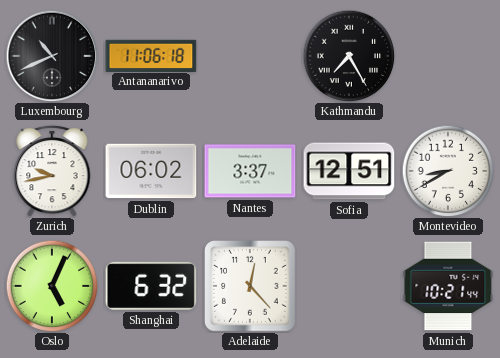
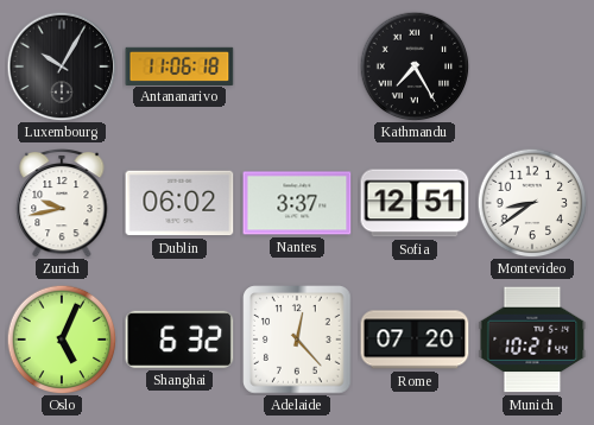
Luxembourg: 10:41 -> 10:05
Montevideo: 8:40 -> 8:39
Rome: none -> 07:20
